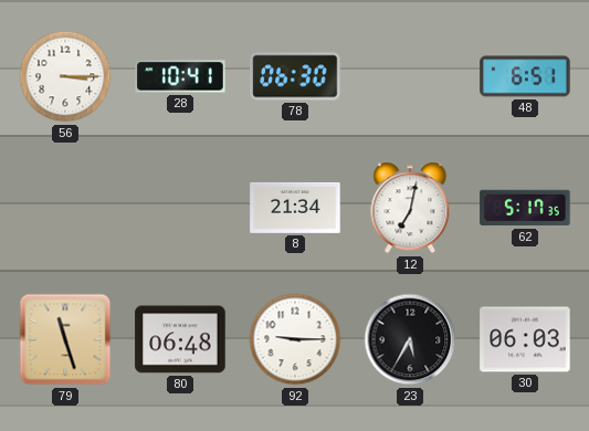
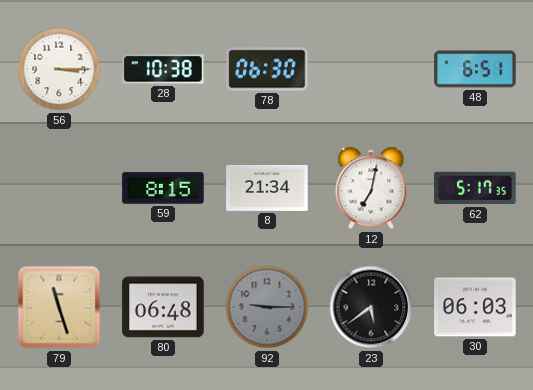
28: 10:41 -> 10:38
59: none -> 8:15
92 dial: white -> grey
23: 5:35 -> 5:39
